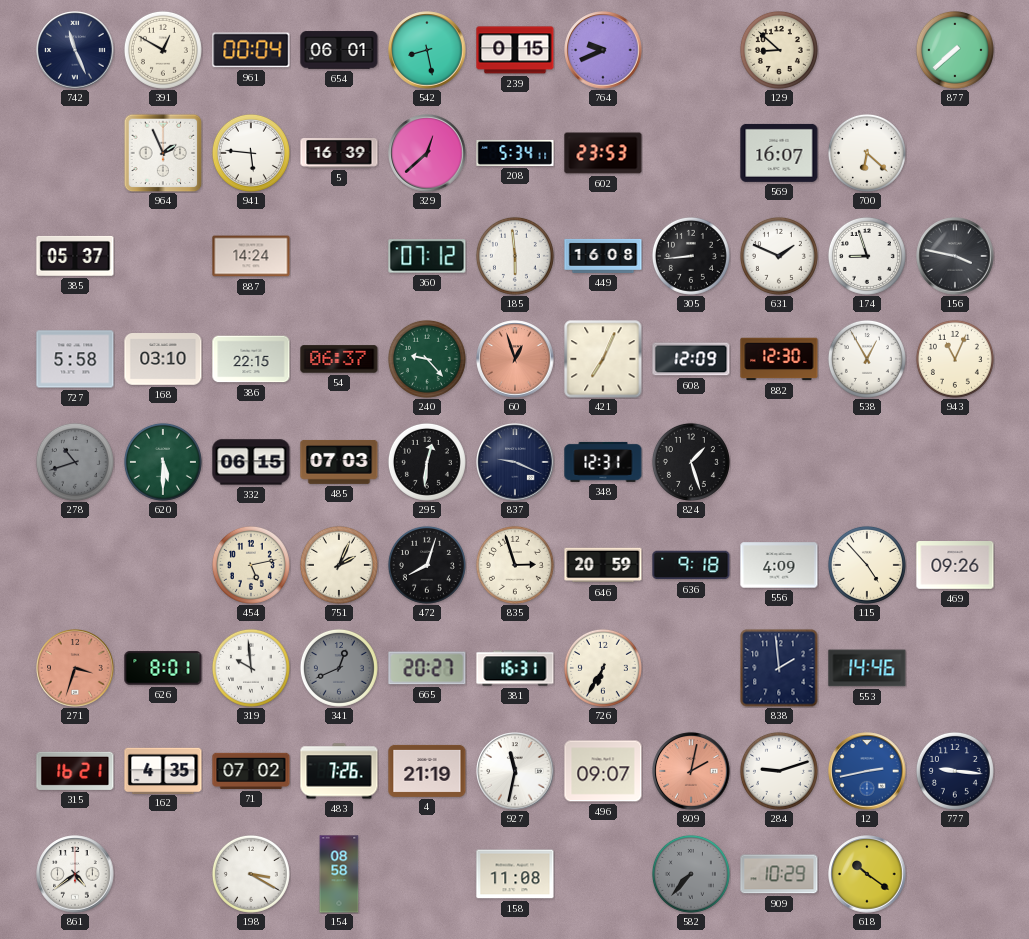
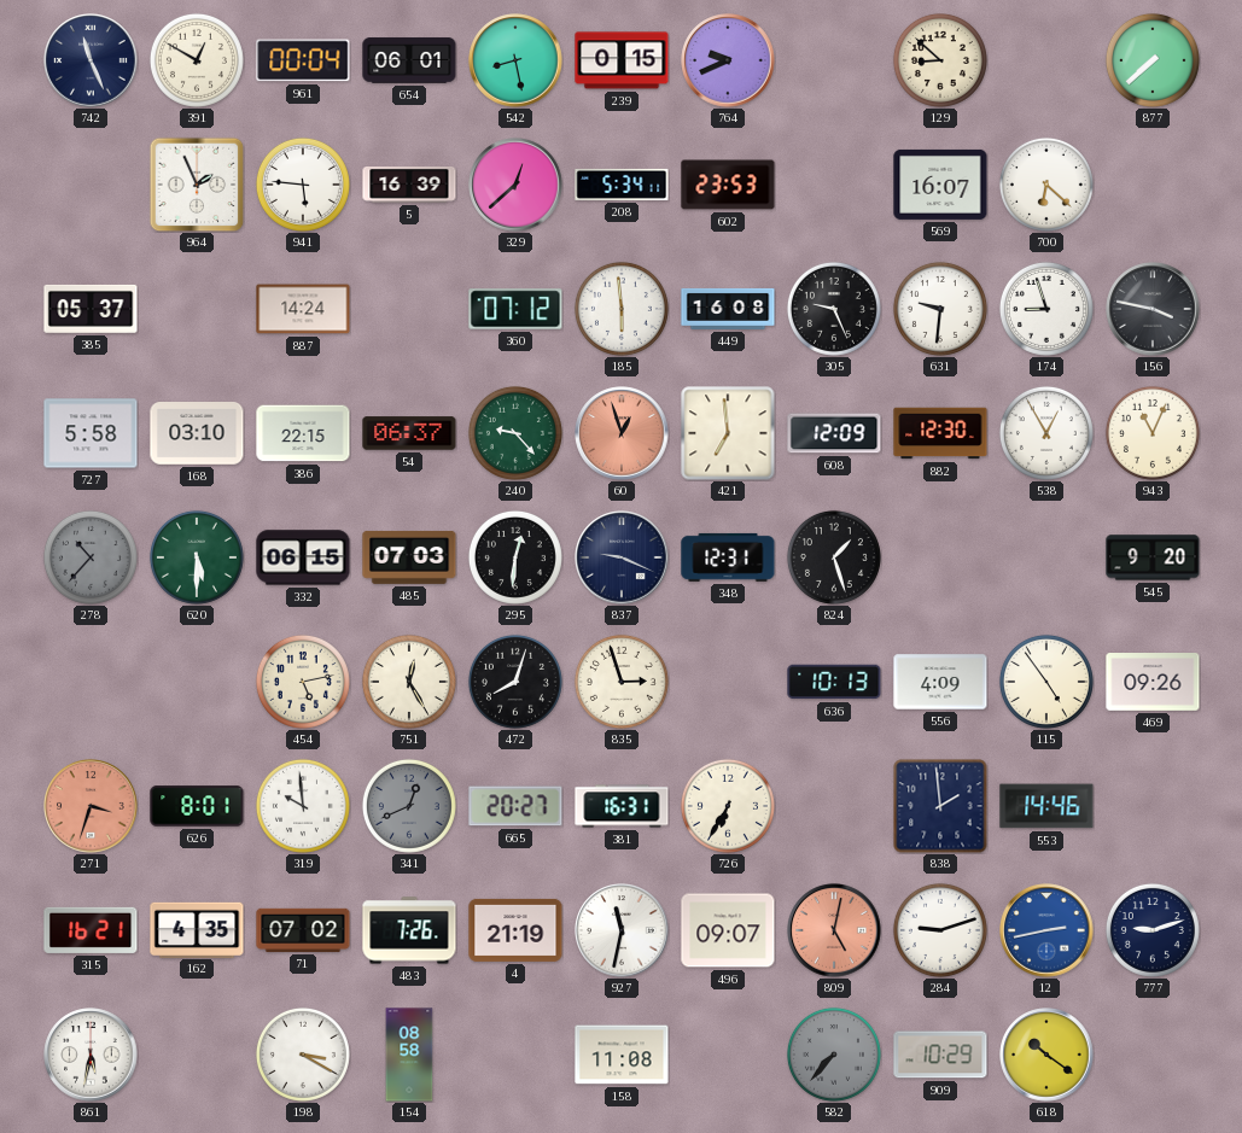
305: 8:44 -> 9:26
631: 1:49 -> 9:31
421: 7:04 -> 6:59
278: 10:42 -> 10:37
545: none -> 9:20
751: 2:04 -> 12:25
646: 20:59 -> none
636: 9:18 -> 10:13
115: 4:53 -> 4:54
809: 2:02 -> 5:02
777: 9:16 -> 9:12
861: 4:39 -> 5:32
